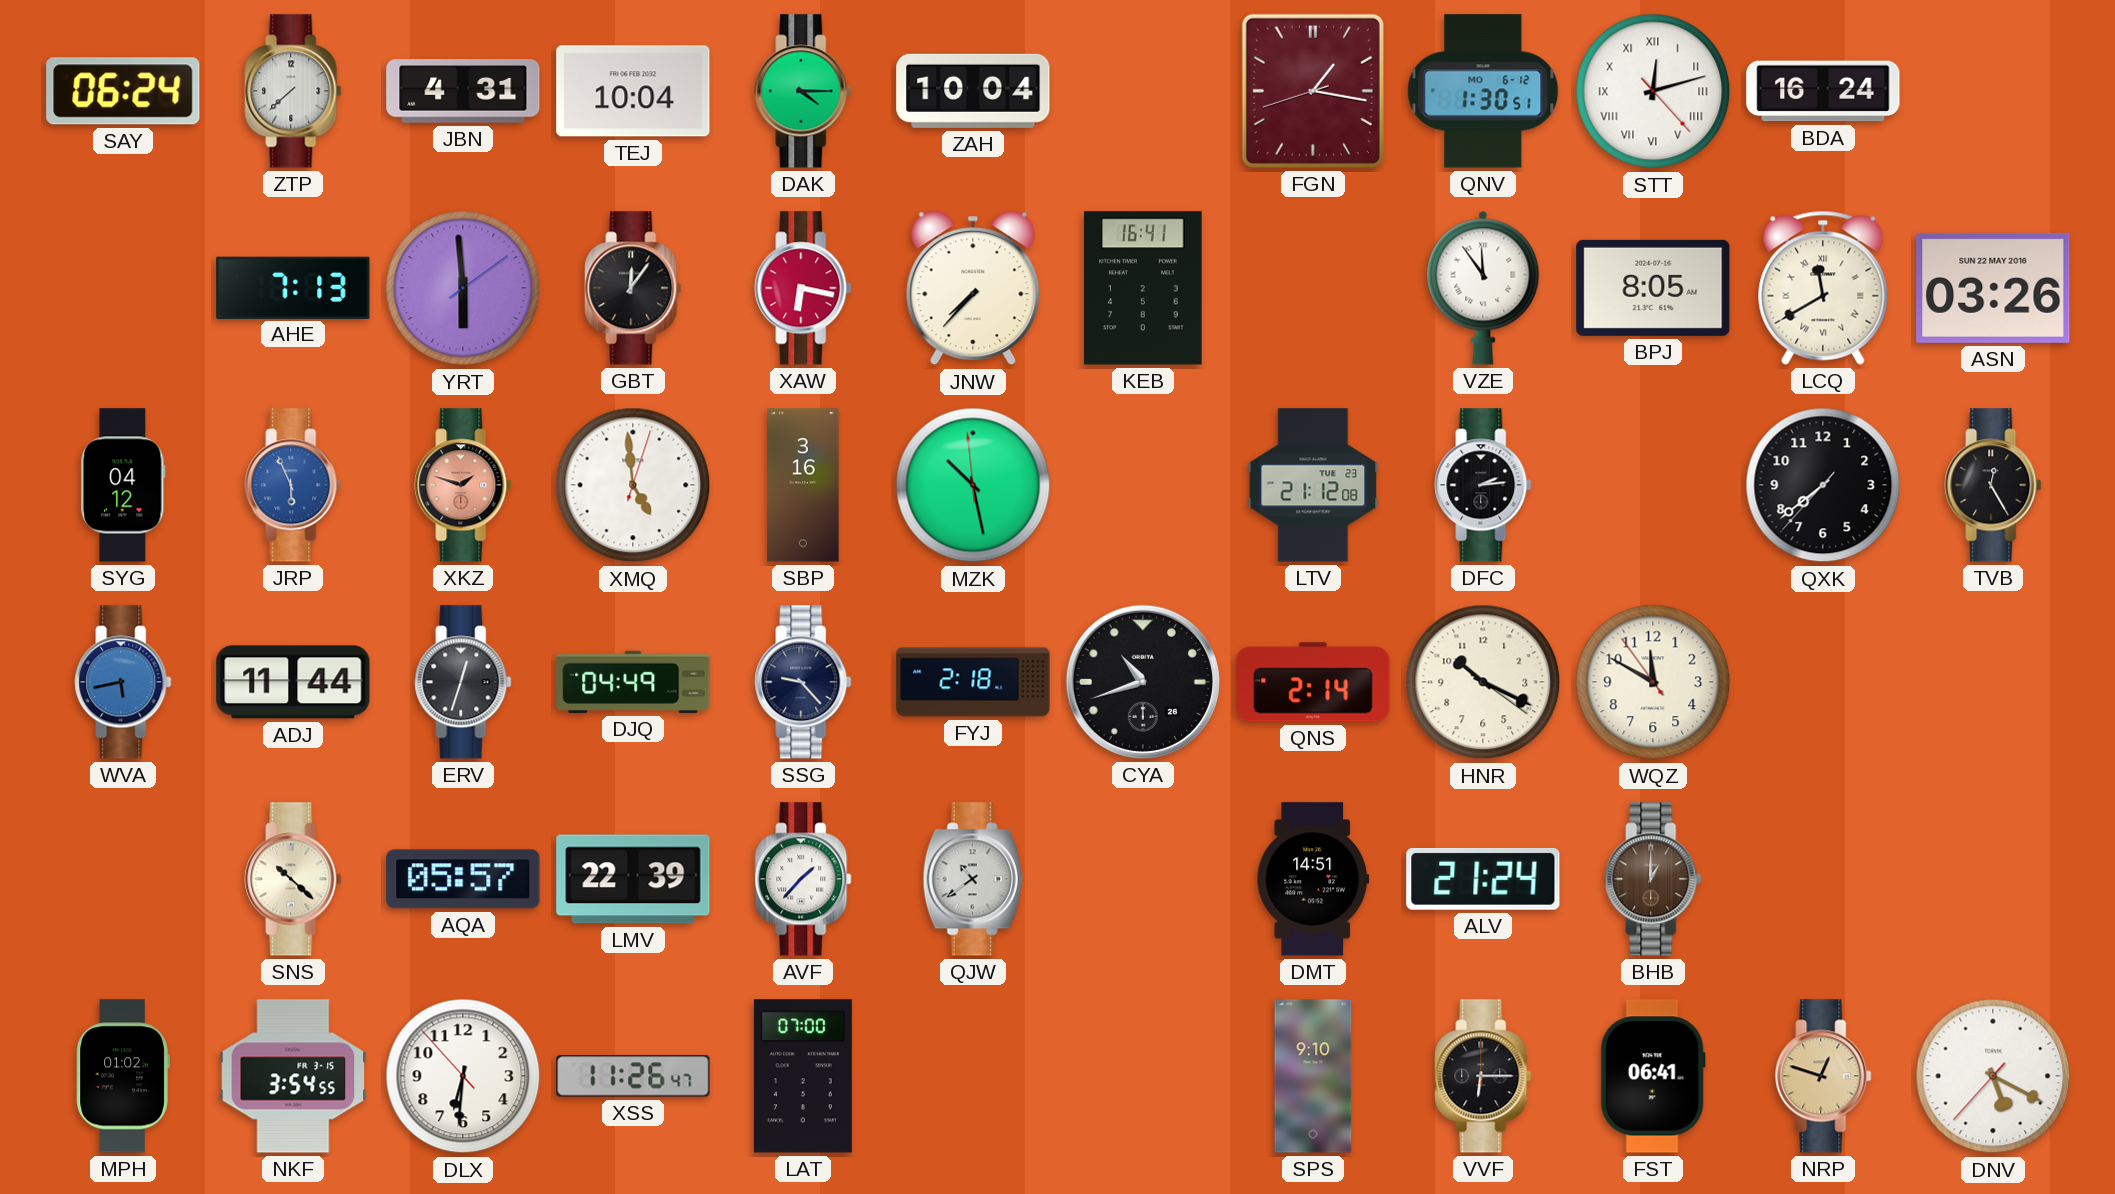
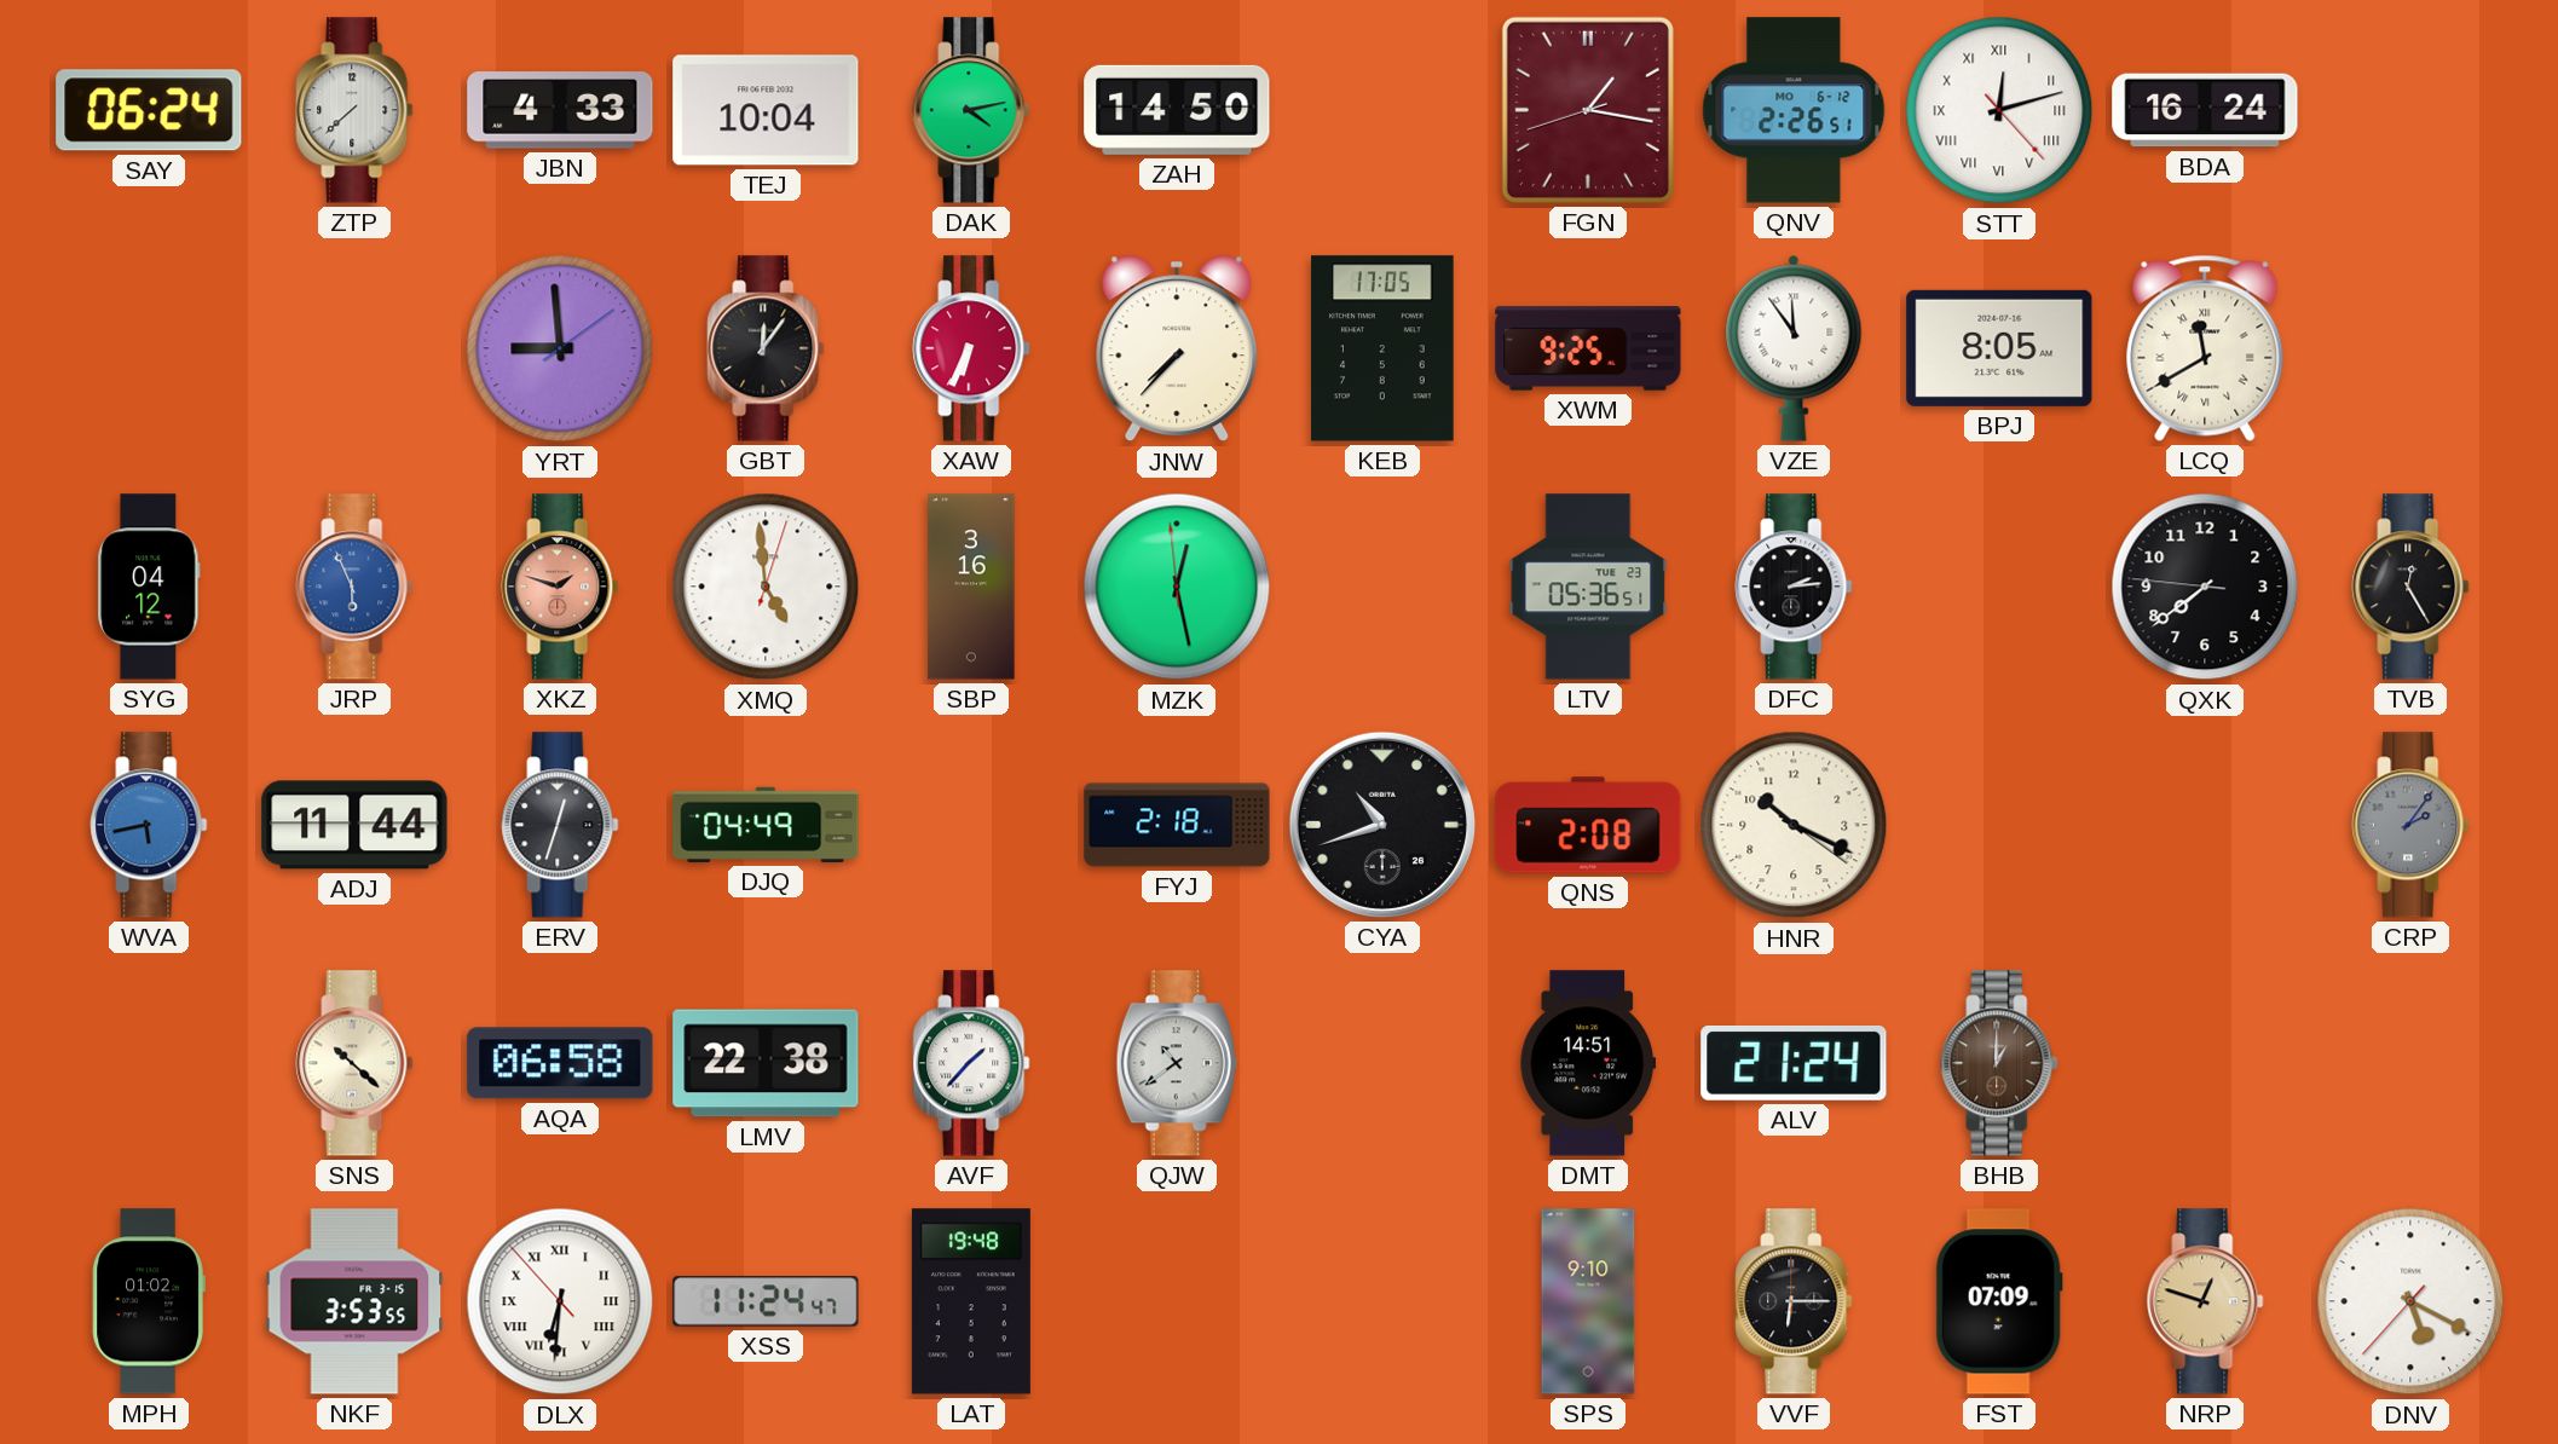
JBN: 4:31 -> 4:33
DAK: 4:15 -> 4:13
ZAH: 10:04 -> 14:50
QNV: 1:30 -> 2:26
AHE: 7:13 -> none
YRT: 5:59 -> 8:59
XAW: 6:17 -> 6:34
KEB: 16:41 -> 17:05
XWM: none -> 9:25
ASN: 03:26 -> none
MZK: 10:27 -> 12:27
LTV: 21:12 -> 05:36
QXK: 7:38:37 -> 7:38:46
SSG: 9:23 -> none
QNS: 2:14 -> 2:08
WQZ: 11:49 -> none
CRP: none -> 2:06
AQA: 05:57 -> 06:58
LMV: 22:39 -> 22:38
NKF: 3:54 -> 3:53
DLX numerals: Arabic -> Roman
XSS: 11:26 -> 11:24
LAT: 07:00 -> 19:48
FST: 06:41 -> 07:09
